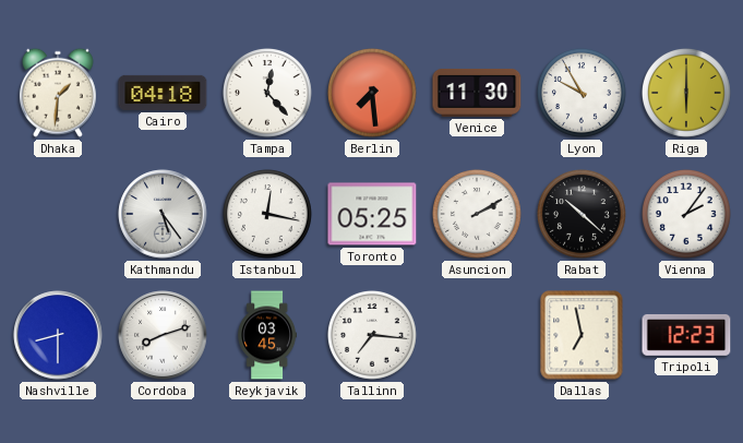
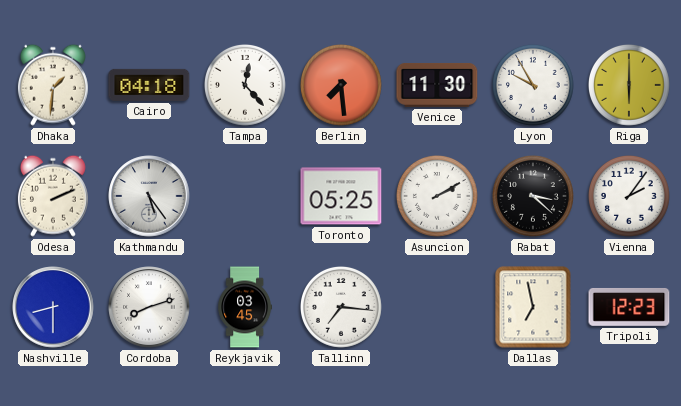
Odesa: none -> 2:11
Istanbul: 12:17 -> none
Rabat: 10:22 -> 3:22
